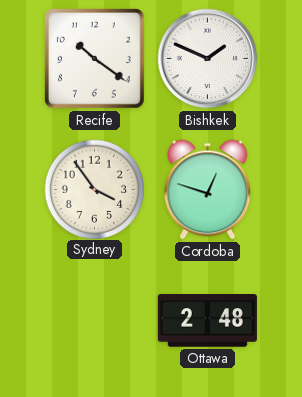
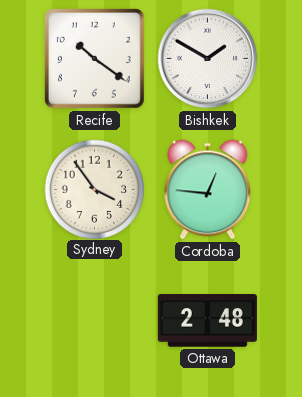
Bishkek: 1:49 -> 1:50
Cordoba: 12:48 -> 12:46
